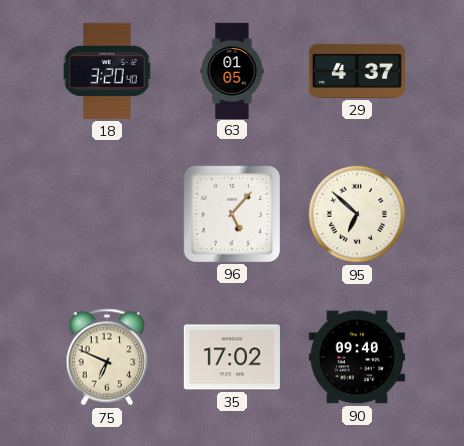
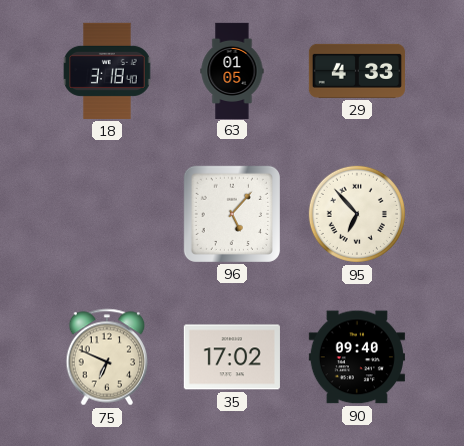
18: 3:20 -> 3:18
29: 4:37 -> 4:33
95: 6:52 -> 6:53
